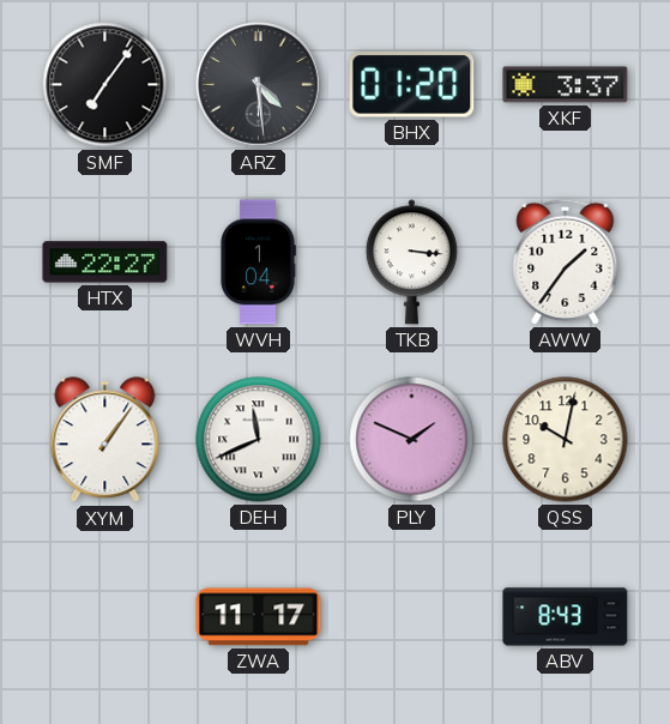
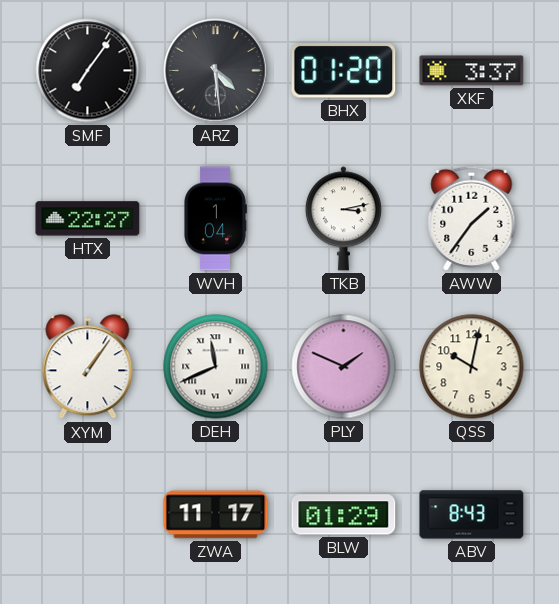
TKB: 3:16 -> 3:13
BLW: none -> 01:29
